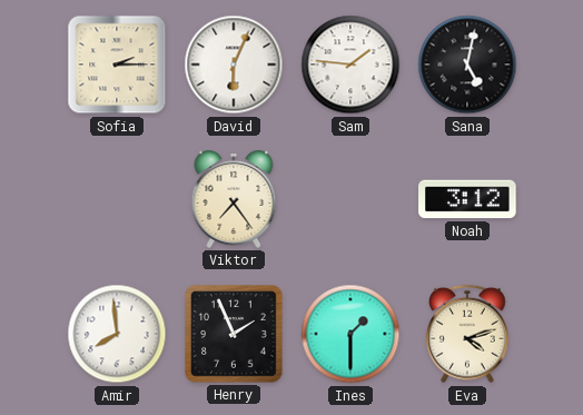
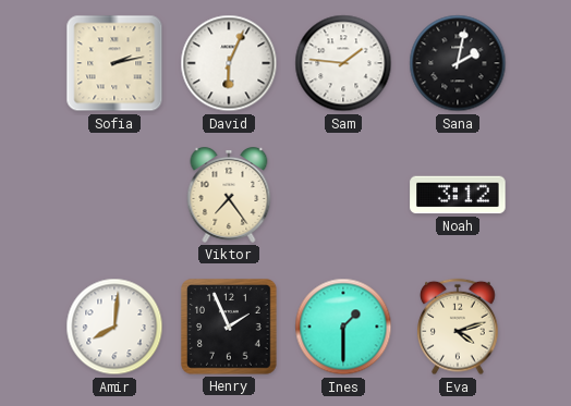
Sofia: 2:15 -> 2:13
Sana: 5:02 -> 2:02
Amir: 7:59 -> 8:01
